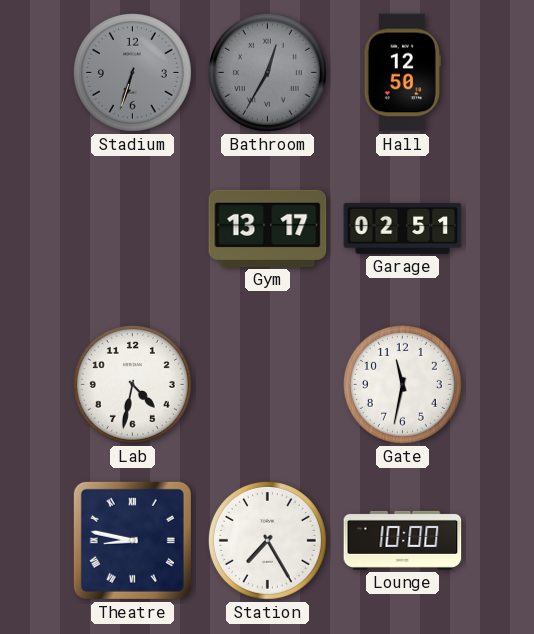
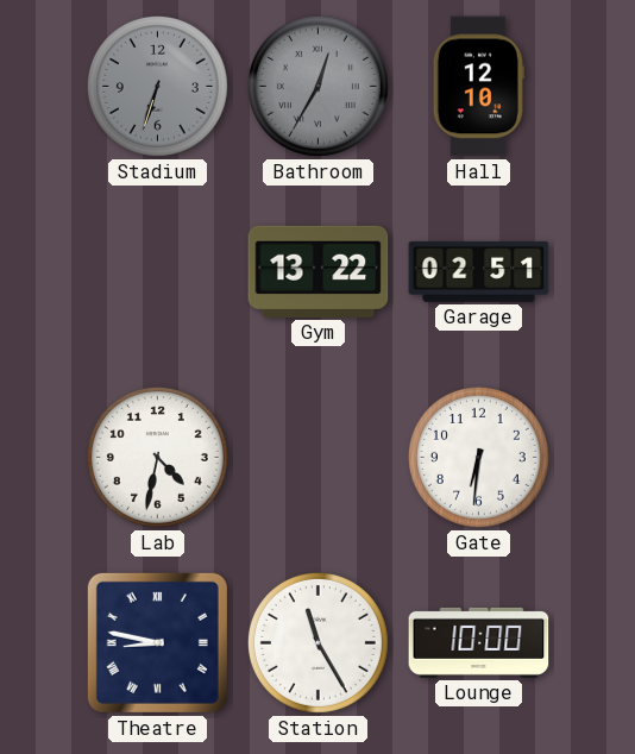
Hall: 12:50 -> 12:10
Gym: 13:17 -> 13:22
Gate: 11:32 -> 6:31
Station: 7:25 -> 11:25
